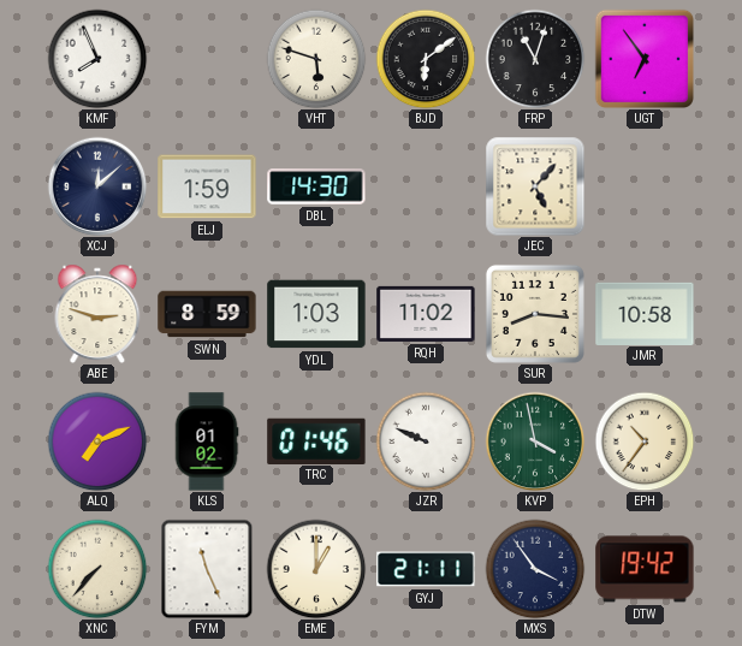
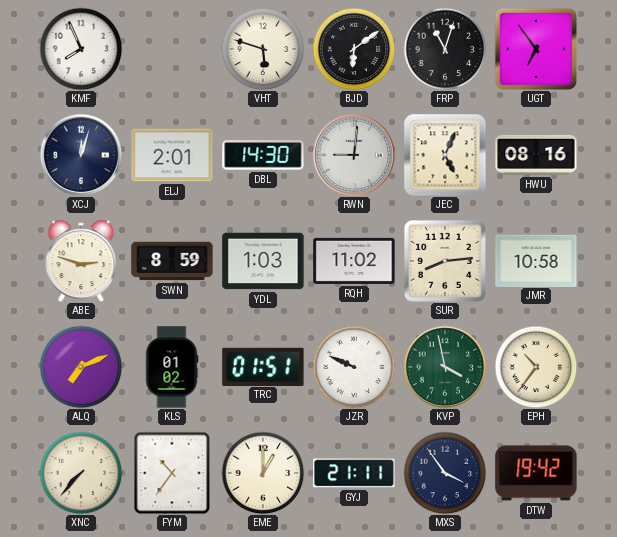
XCJ: 12:08 -> 12:03
ELJ: 1:59 -> 2:01
RWN: none -> 9:01
JEC: 5:07 -> 5:04
HWU: none -> 08:16
SUR: 8:16 -> 8:14
TRC: 01:46 -> 01:51
FYM: 11:26 -> 10:36
